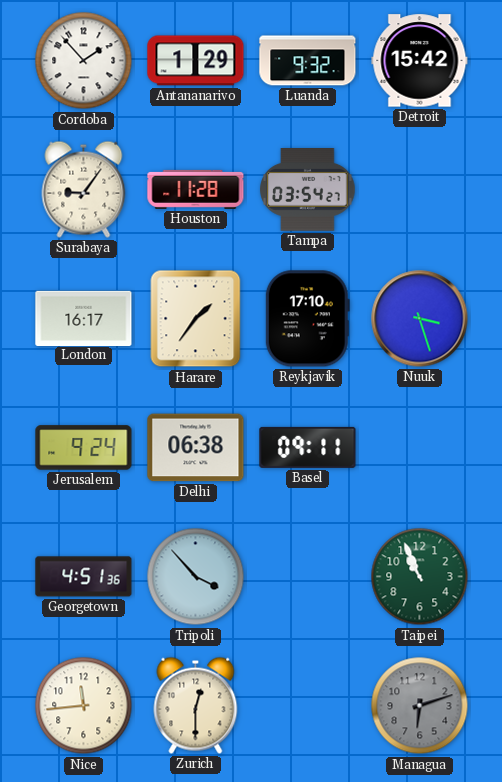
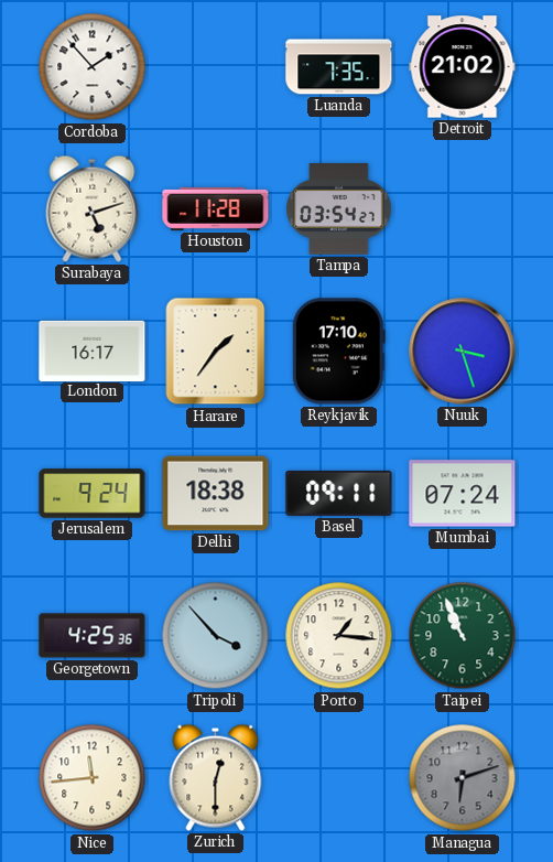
Antananarivo: 1:29 -> none
Luanda: 9:32 -> 7:35
Detroit: 15:42 -> 21:02
Surabaya: 9:06 -> 5:12
Delhi: 06:38 -> 18:38
Mumbai: none -> 07:24
Georgetown: 4:51 -> 4:25
Porto: none -> 1:16
